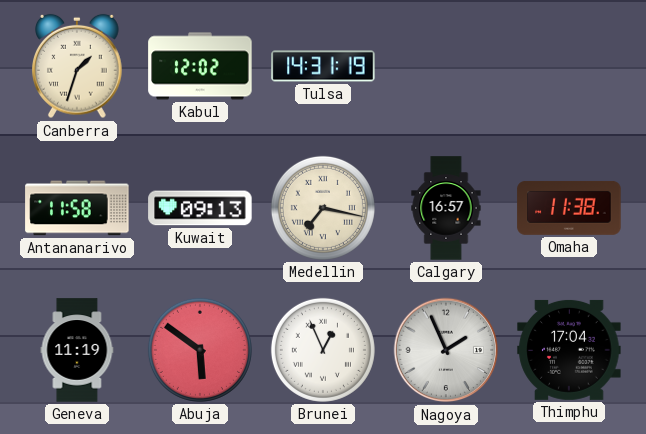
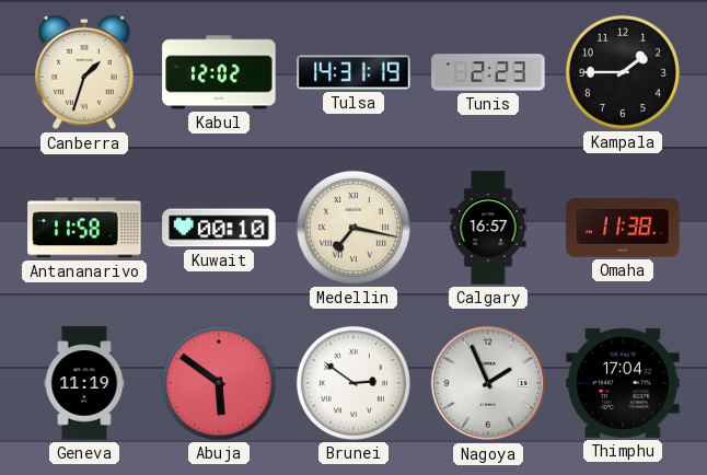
Tunis: none -> 2:23
Kampala: none -> 1:45
Kuwait: 09:13 -> 00:10
Brunei: 12:56 -> 2:51
